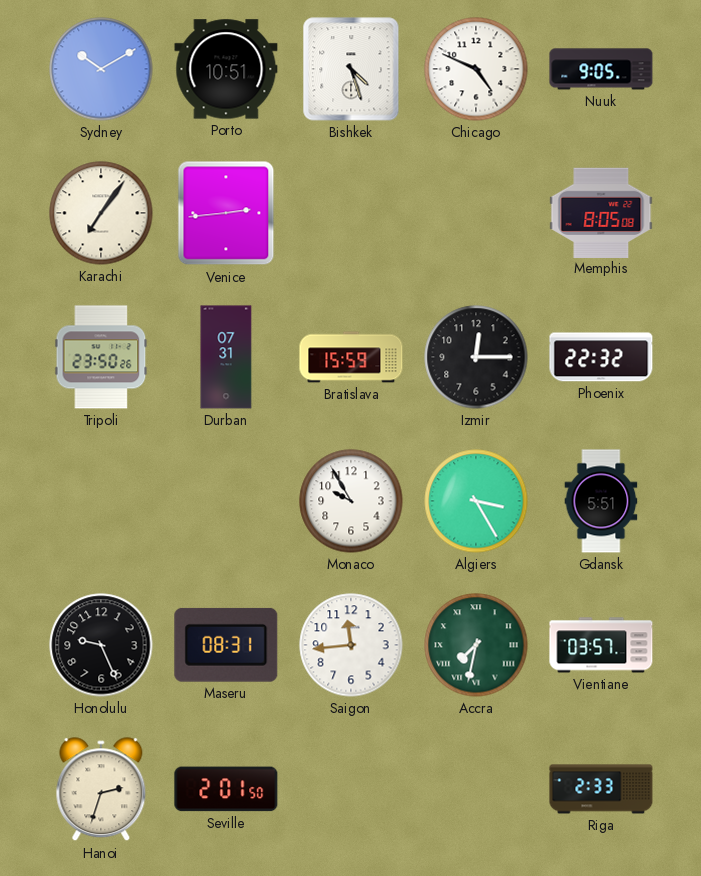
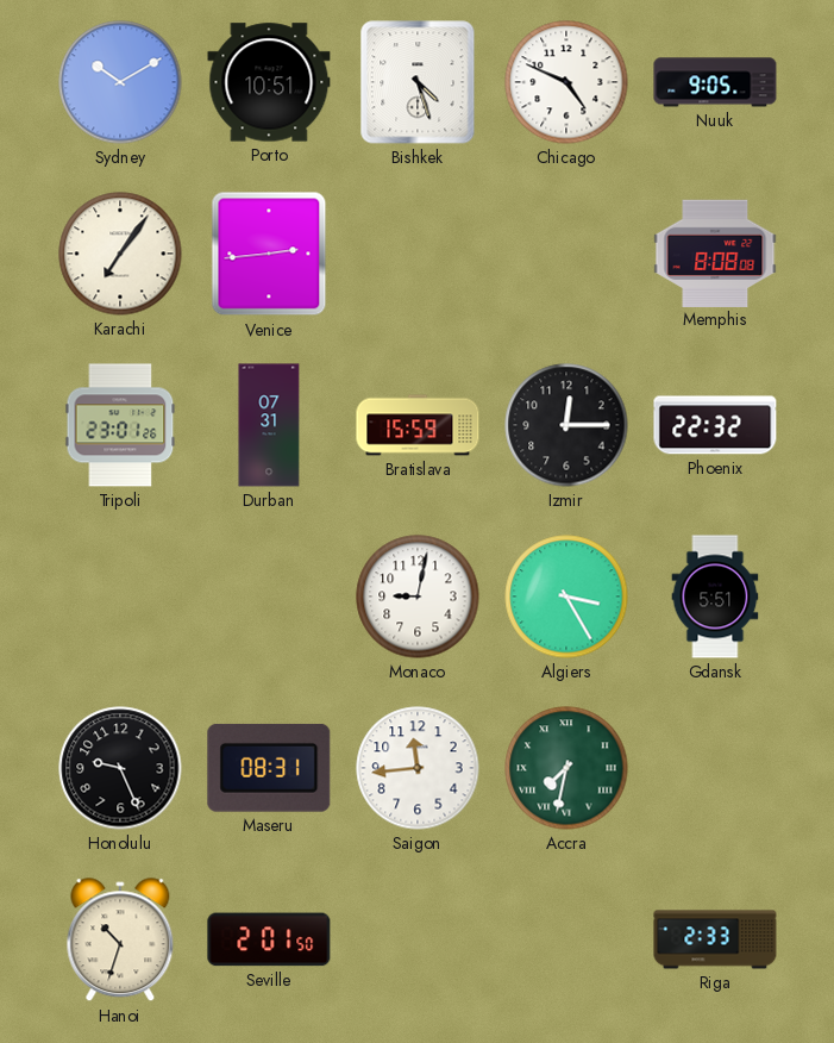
Memphis: 8:05 -> 8:08
Tripoli: 23:50 -> 23:01
Monaco: 9:55 -> 9:02
Vientiane: 03:57 -> none
Hanoi: 2:33 -> 10:33
